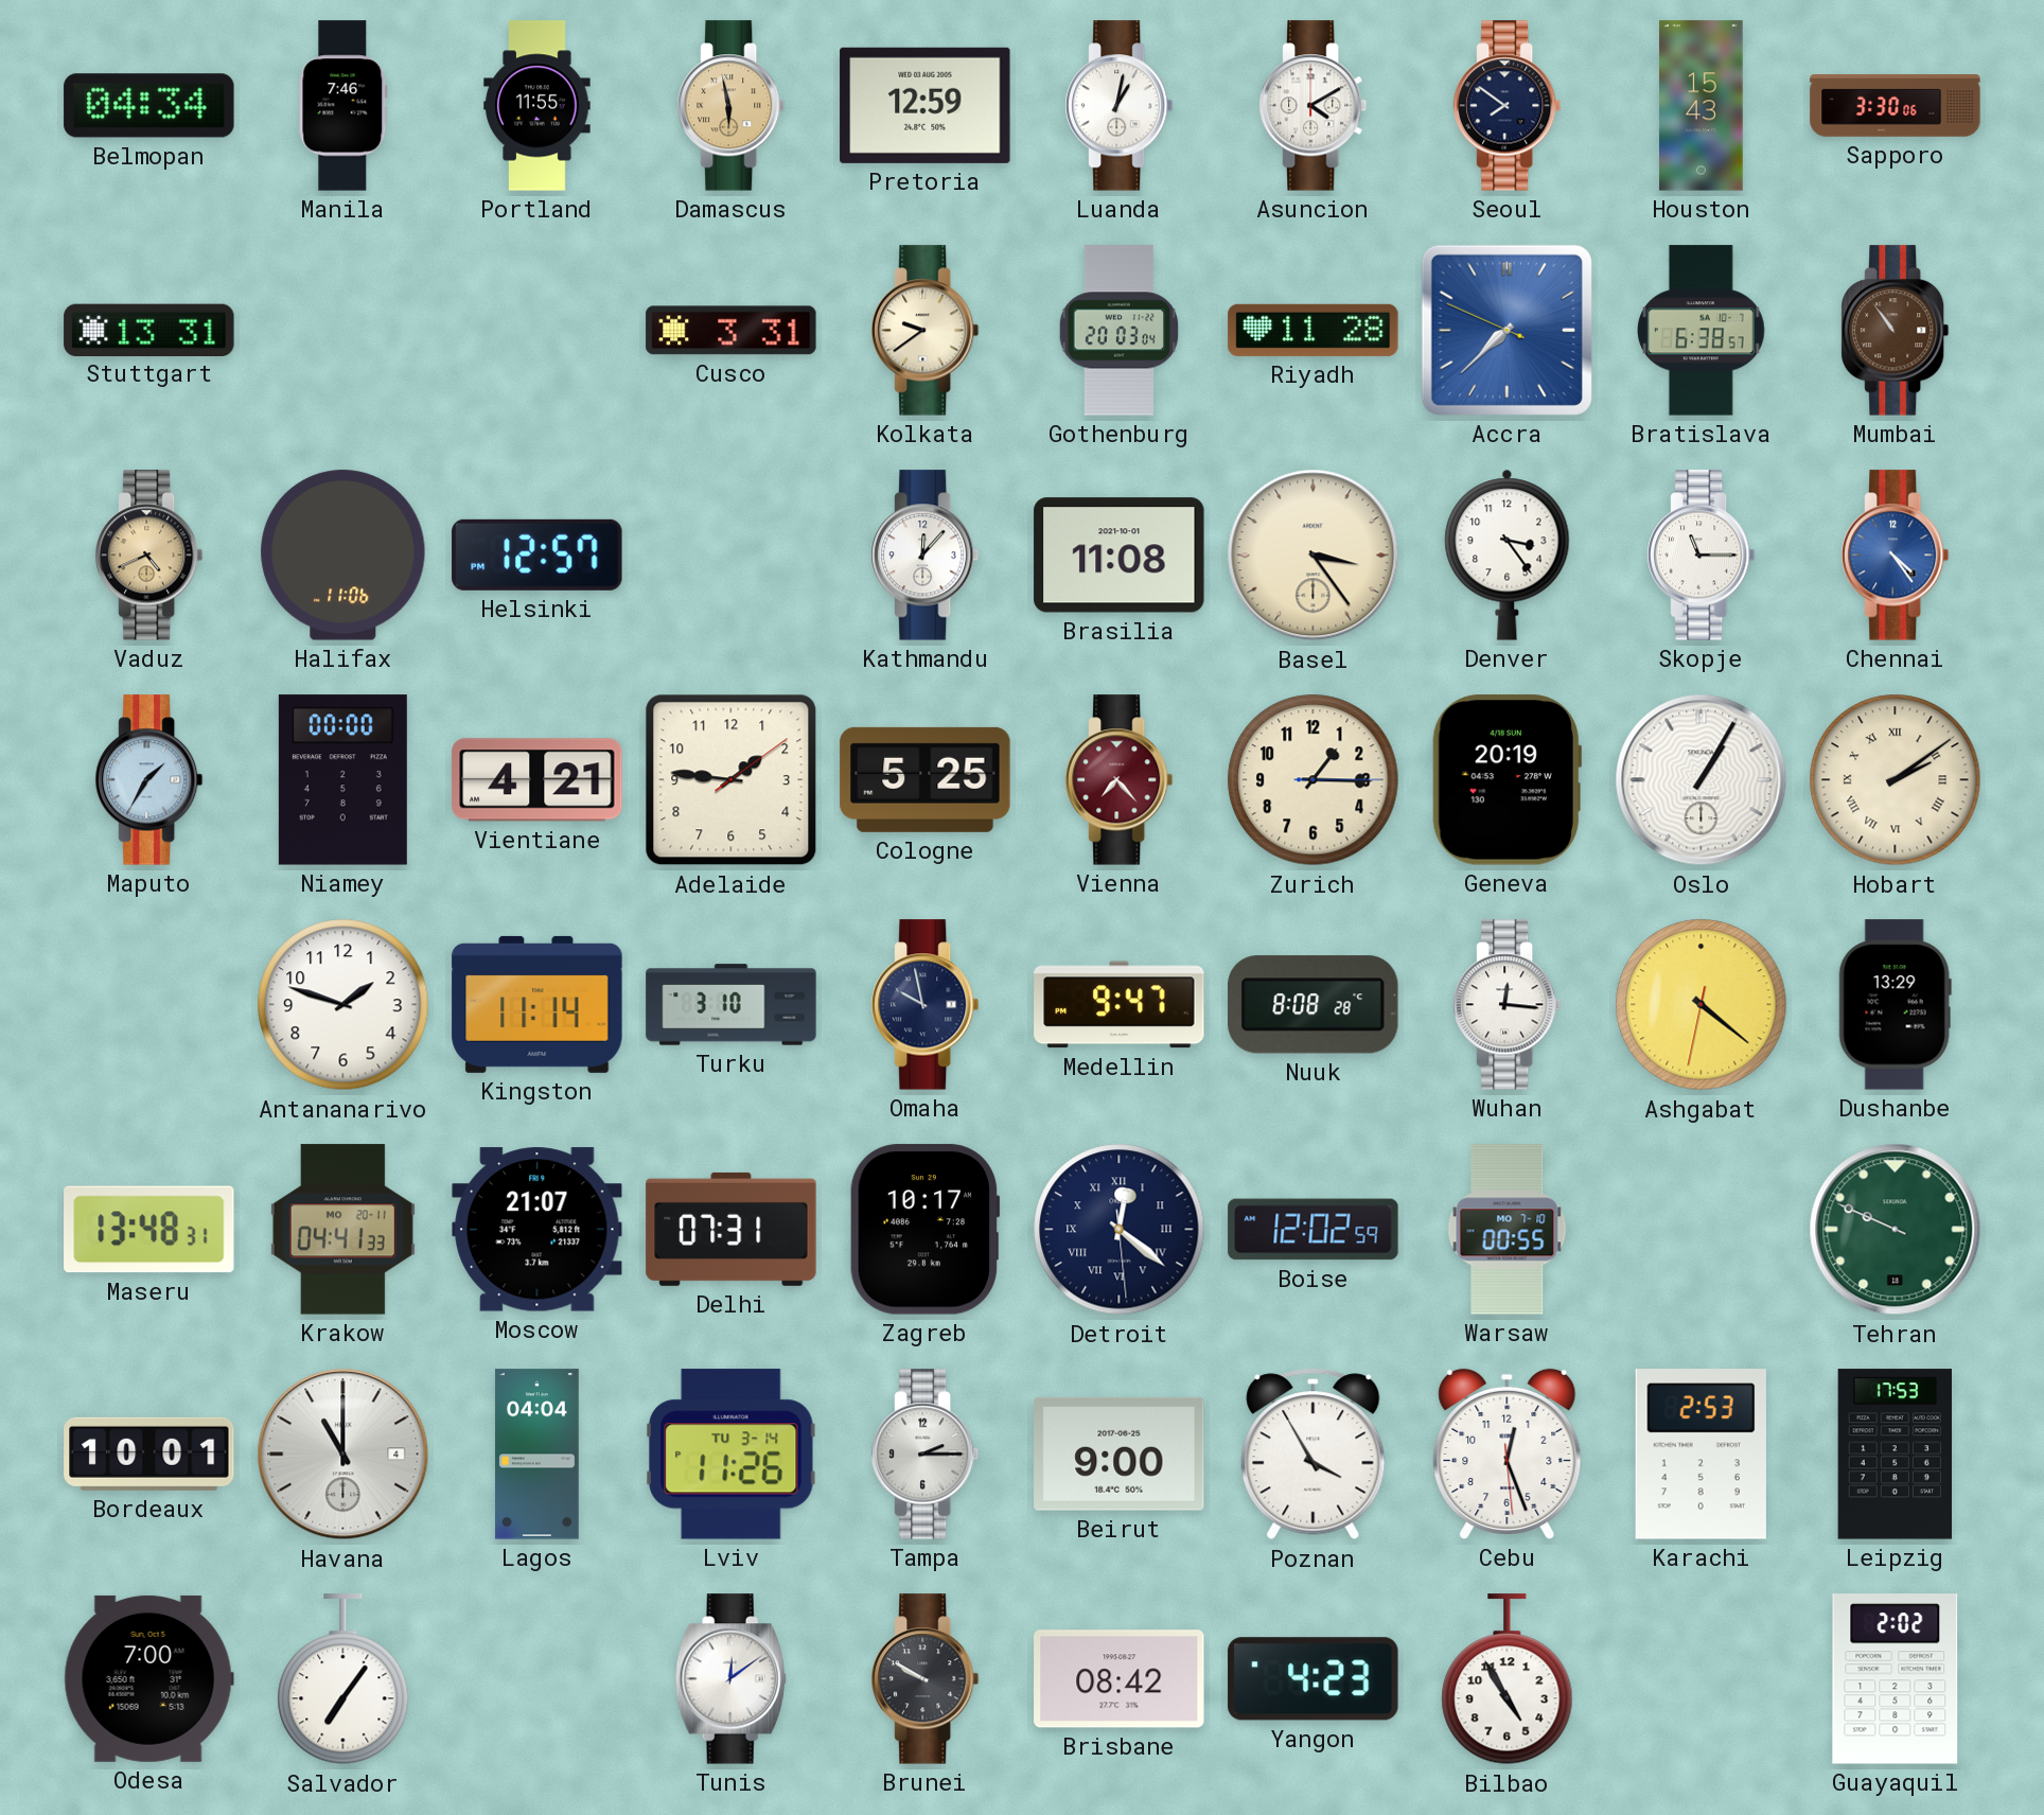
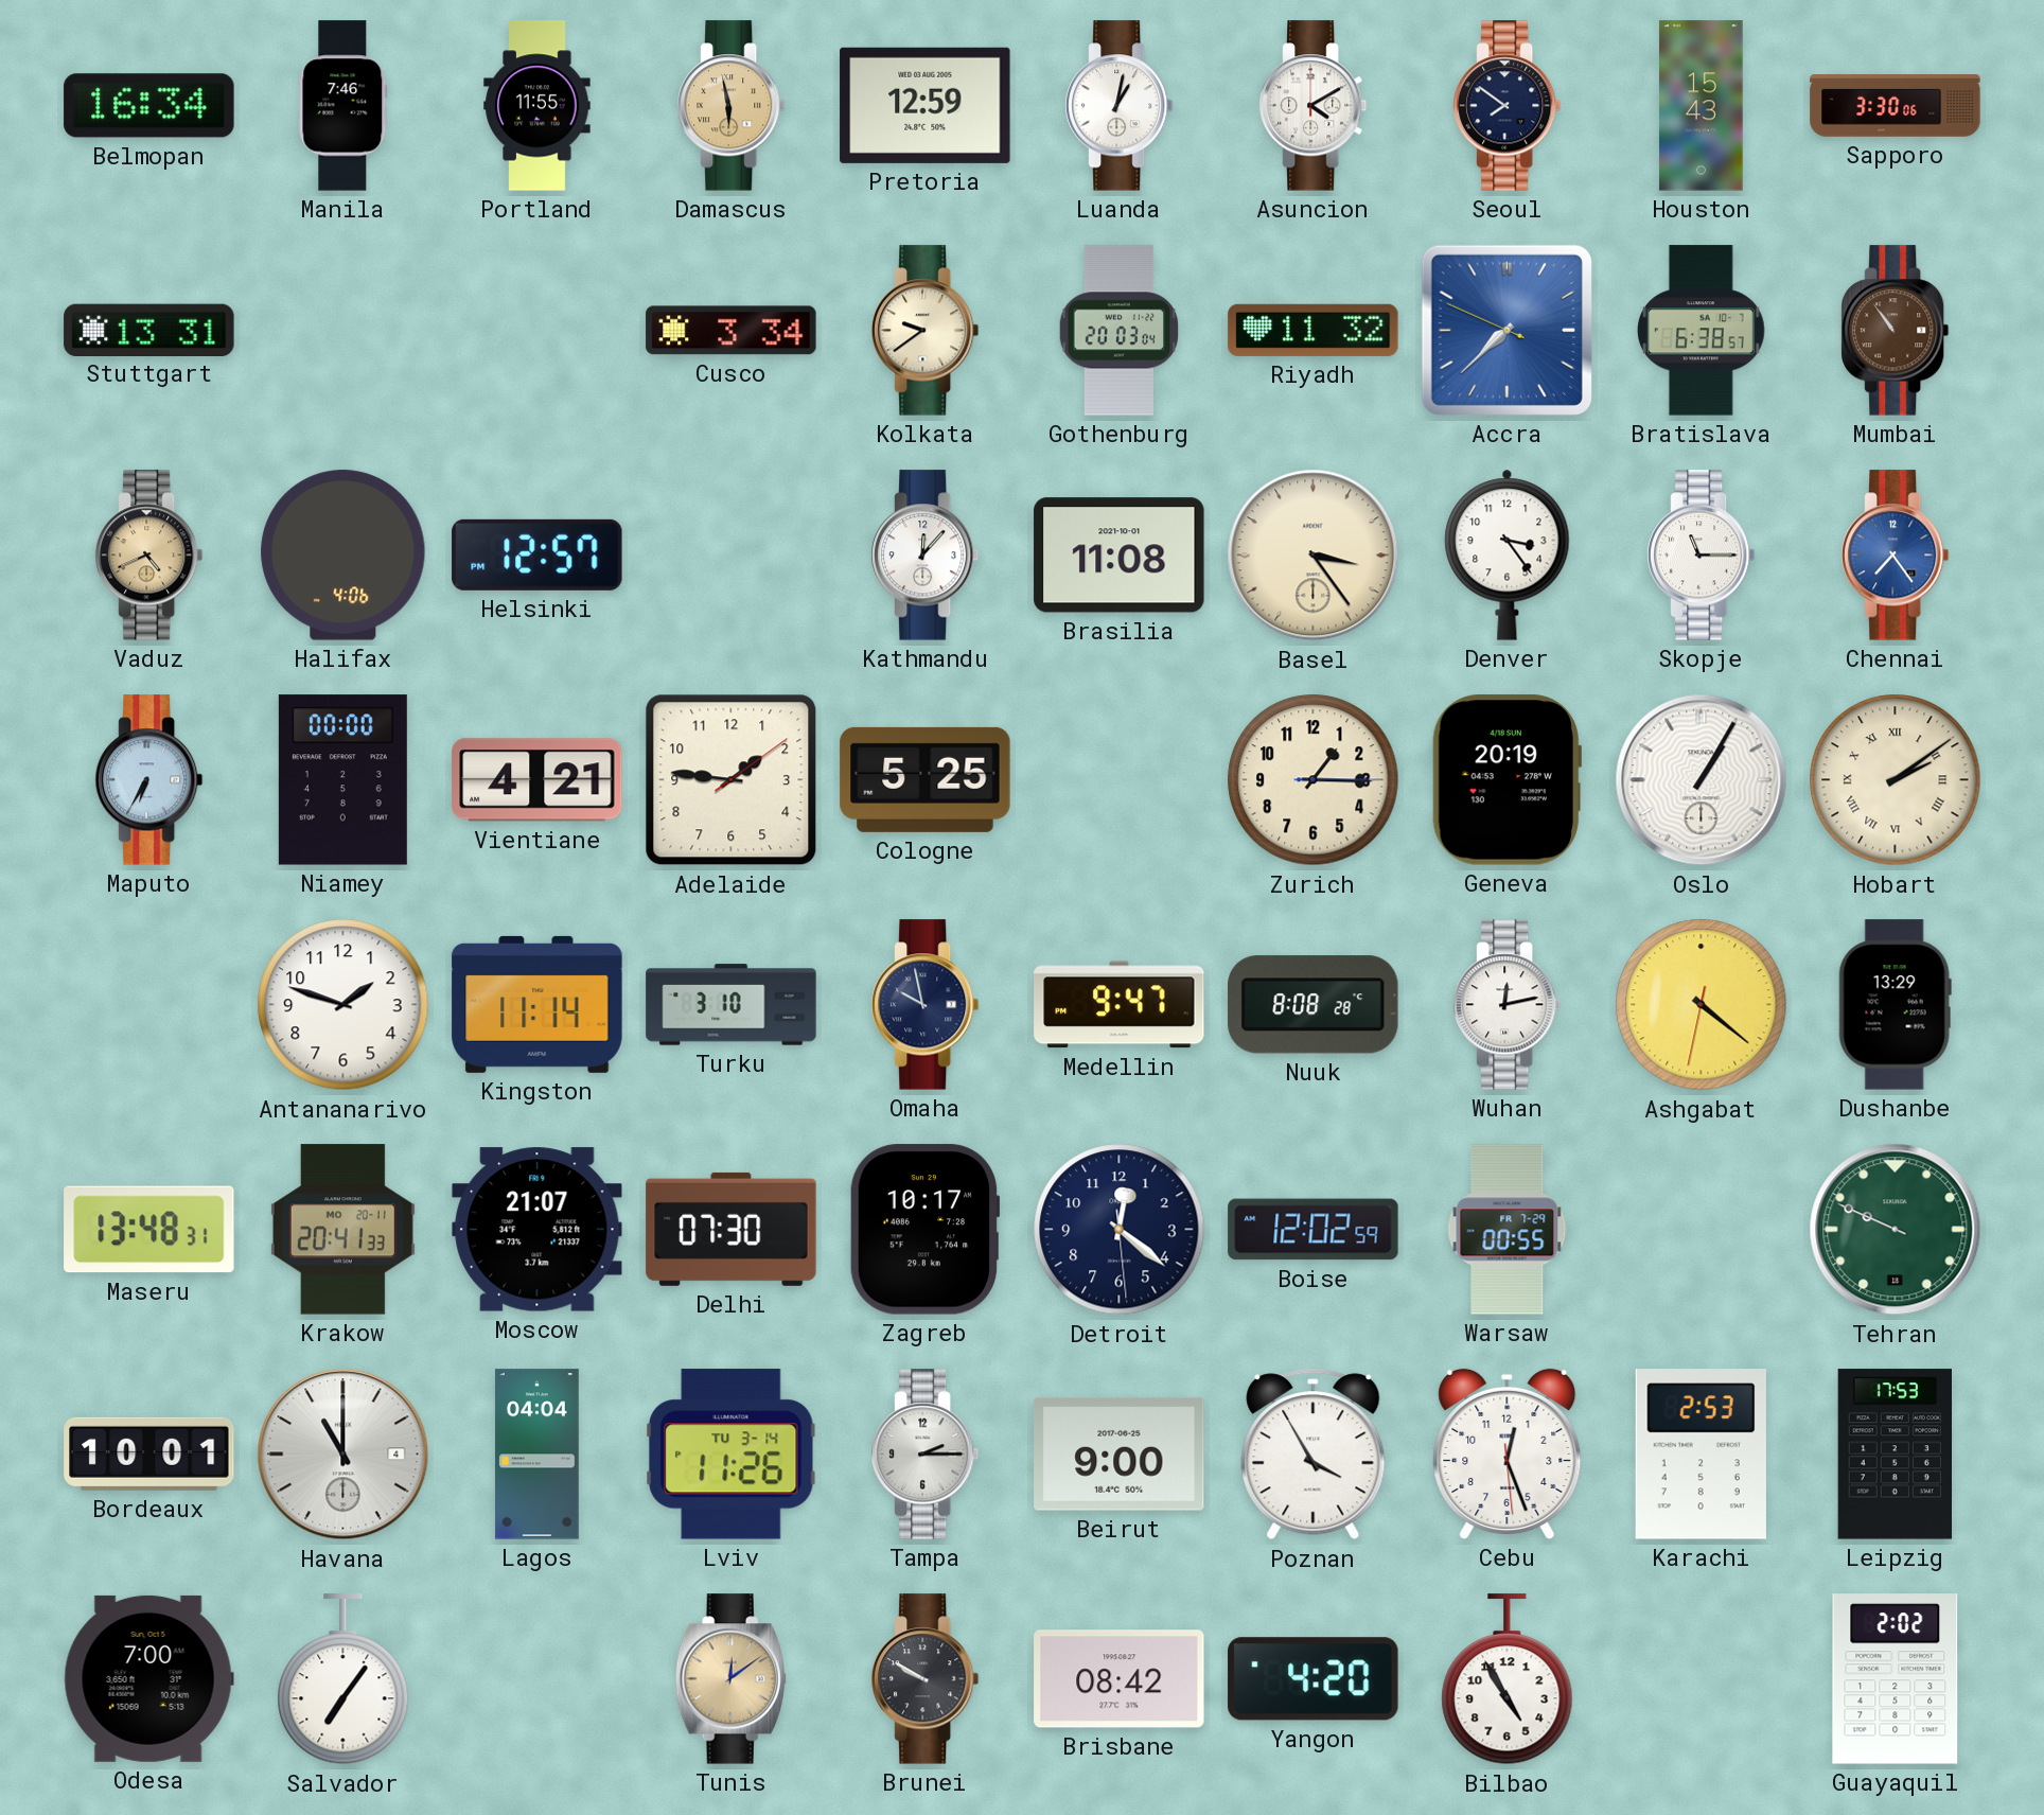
Belmopan: 04:34 -> 16:34
Cusco: 3:31 -> 3:34
Riyadh: 11:28 -> 11:32
Halifax: 11:06 -> 4:06
Chennai: 4:24 -> 7:24
Maputo: 1:35 -> 6:35
Vienna: 7:23 -> none
Wuhan: 12:16 -> 12:13
Krakow: 04:41 -> 20:41
Delhi: 07:31 -> 07:30
Detroit numerals: Roman -> Arabic
Warsaw date: MO 7-10 -> FR 7-29
Tunis dial: white -> champagne
Yangon: 4:23 -> 4:20
